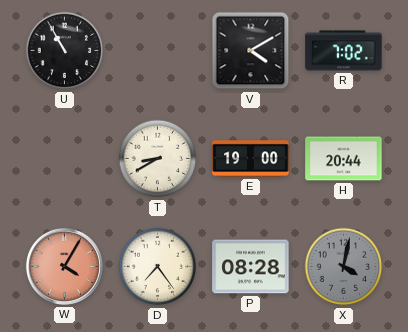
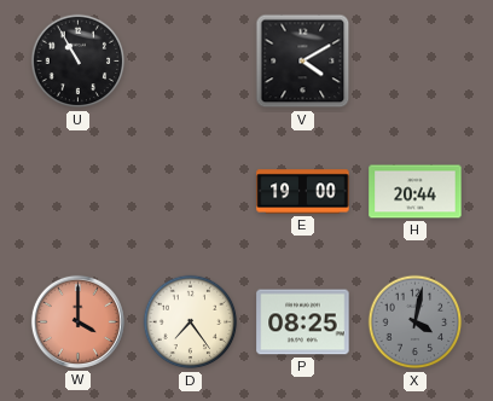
R: 7:02 -> none
T: 8:40 -> none
W: 4:05 -> 4:00
P: 08:28 -> 08:25
